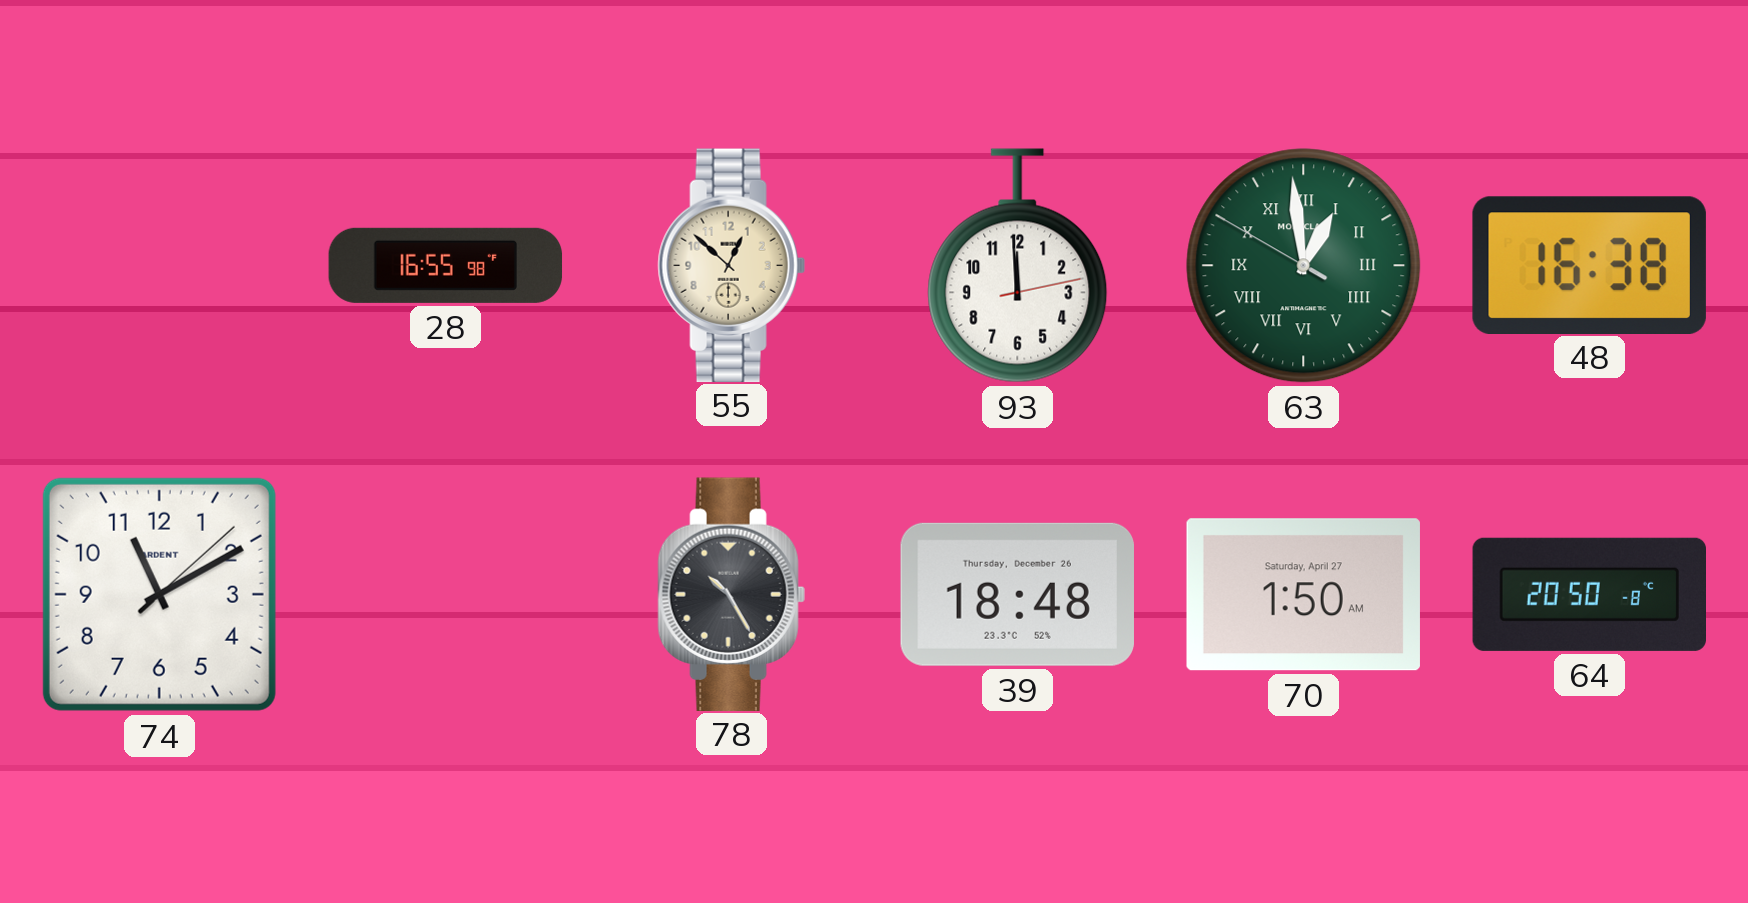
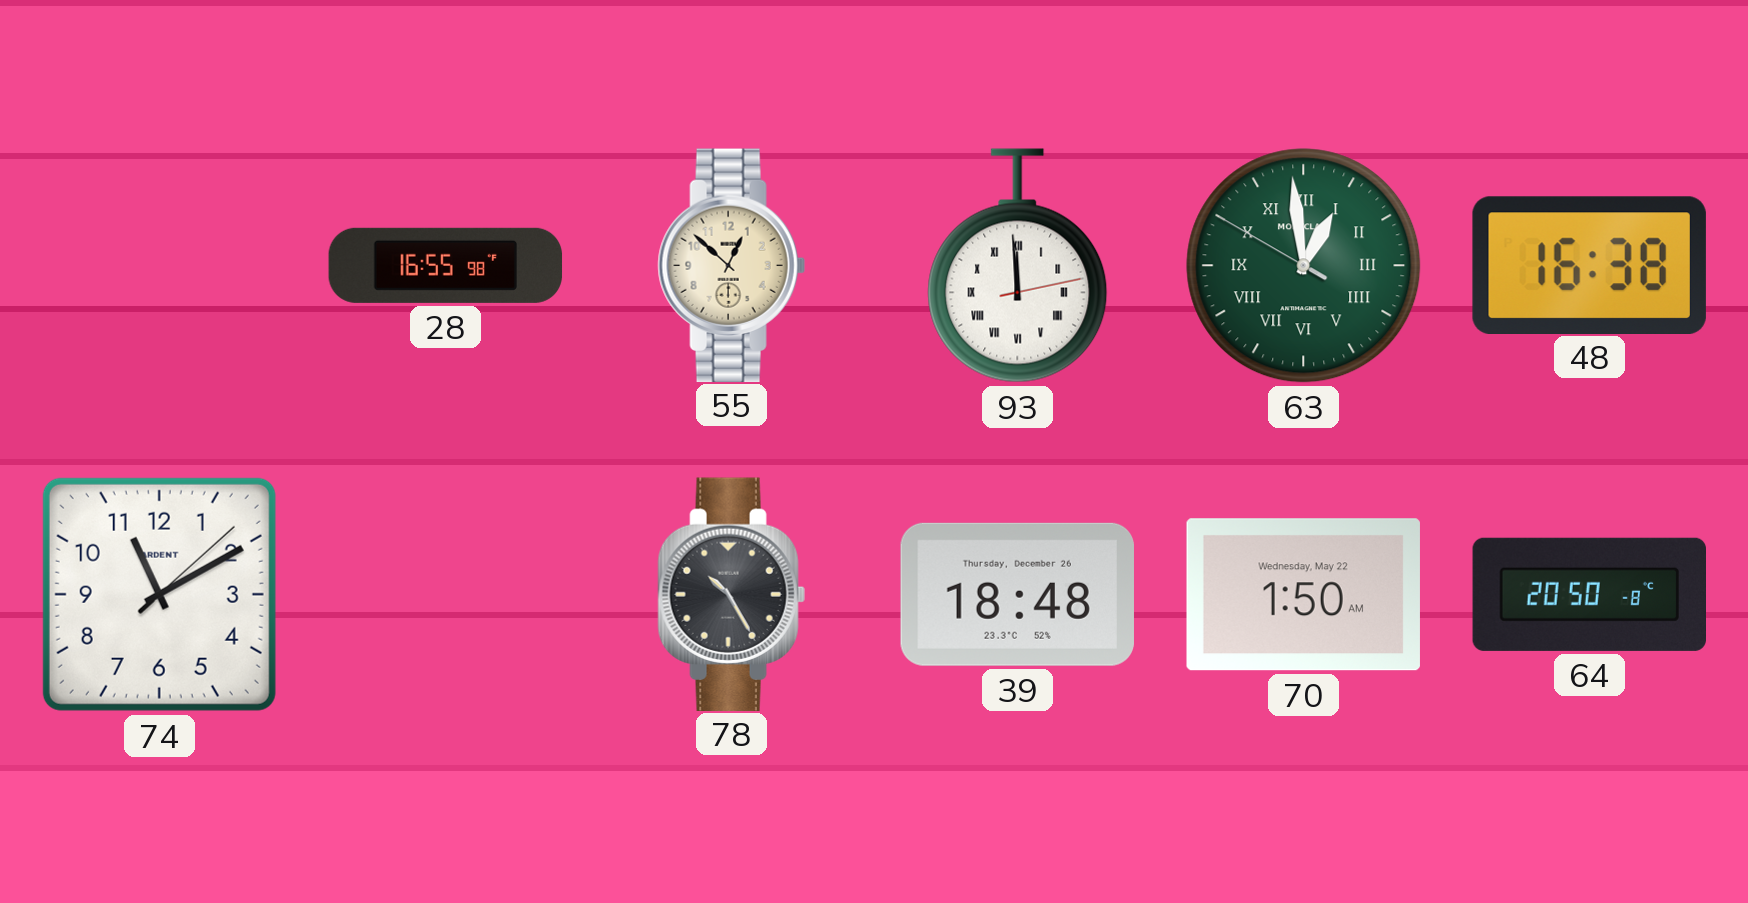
93 numerals: Arabic -> Roman
70 date: Saturday, April 27 -> Wednesday, May 22
